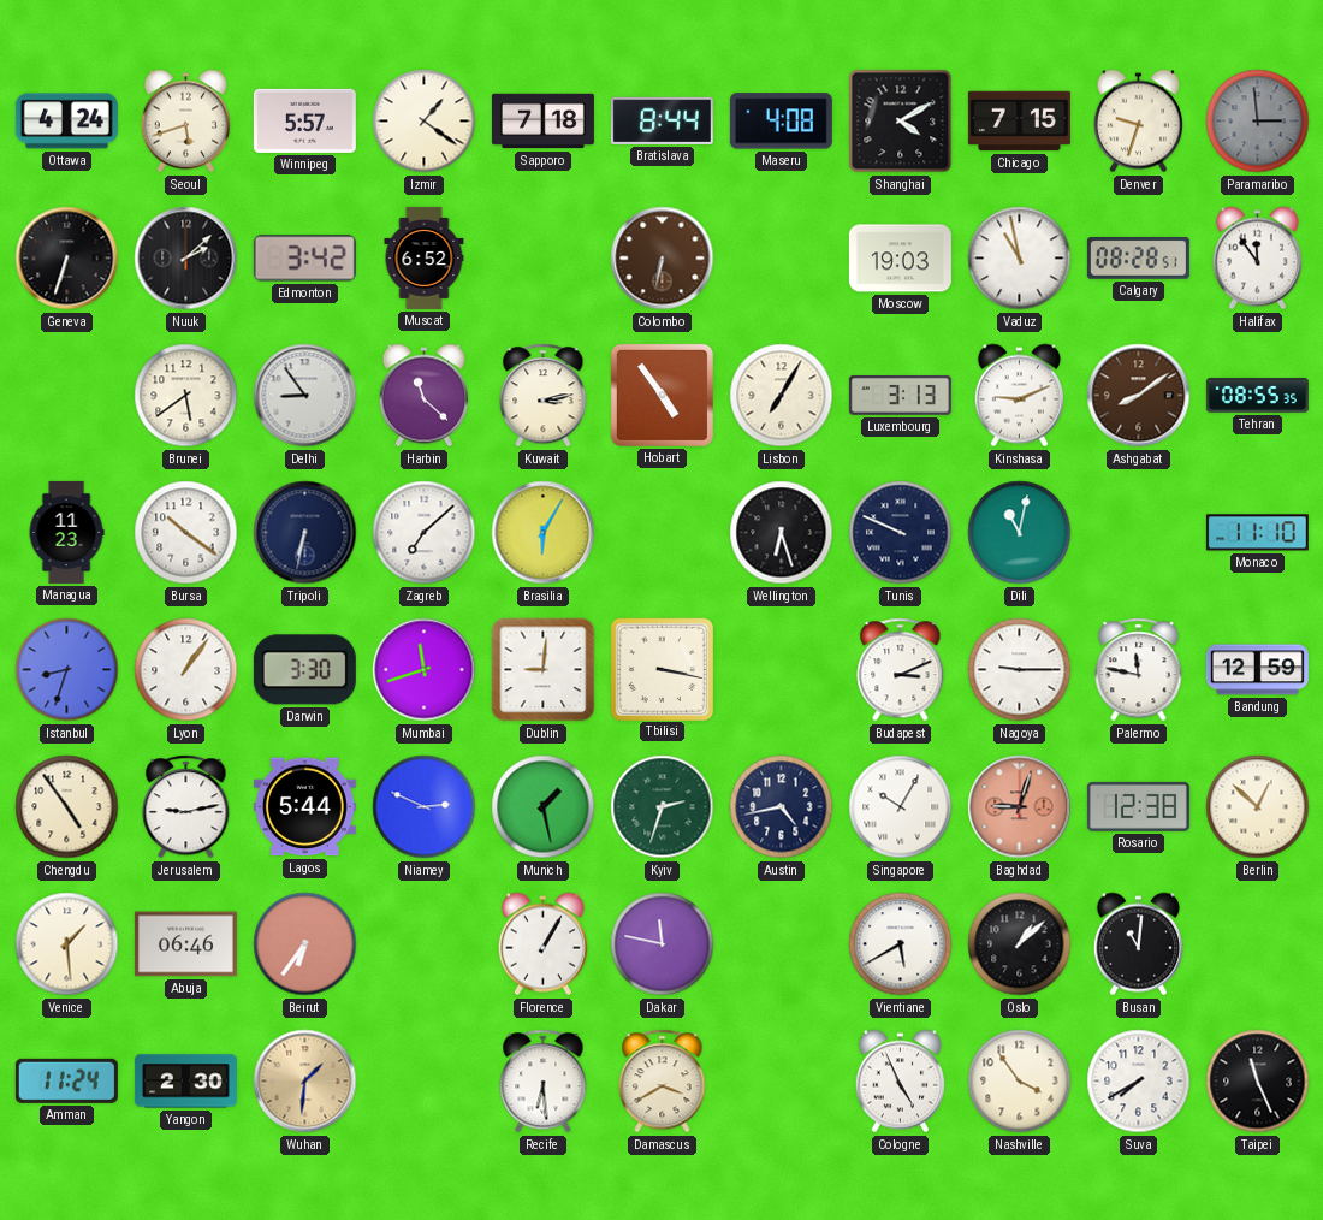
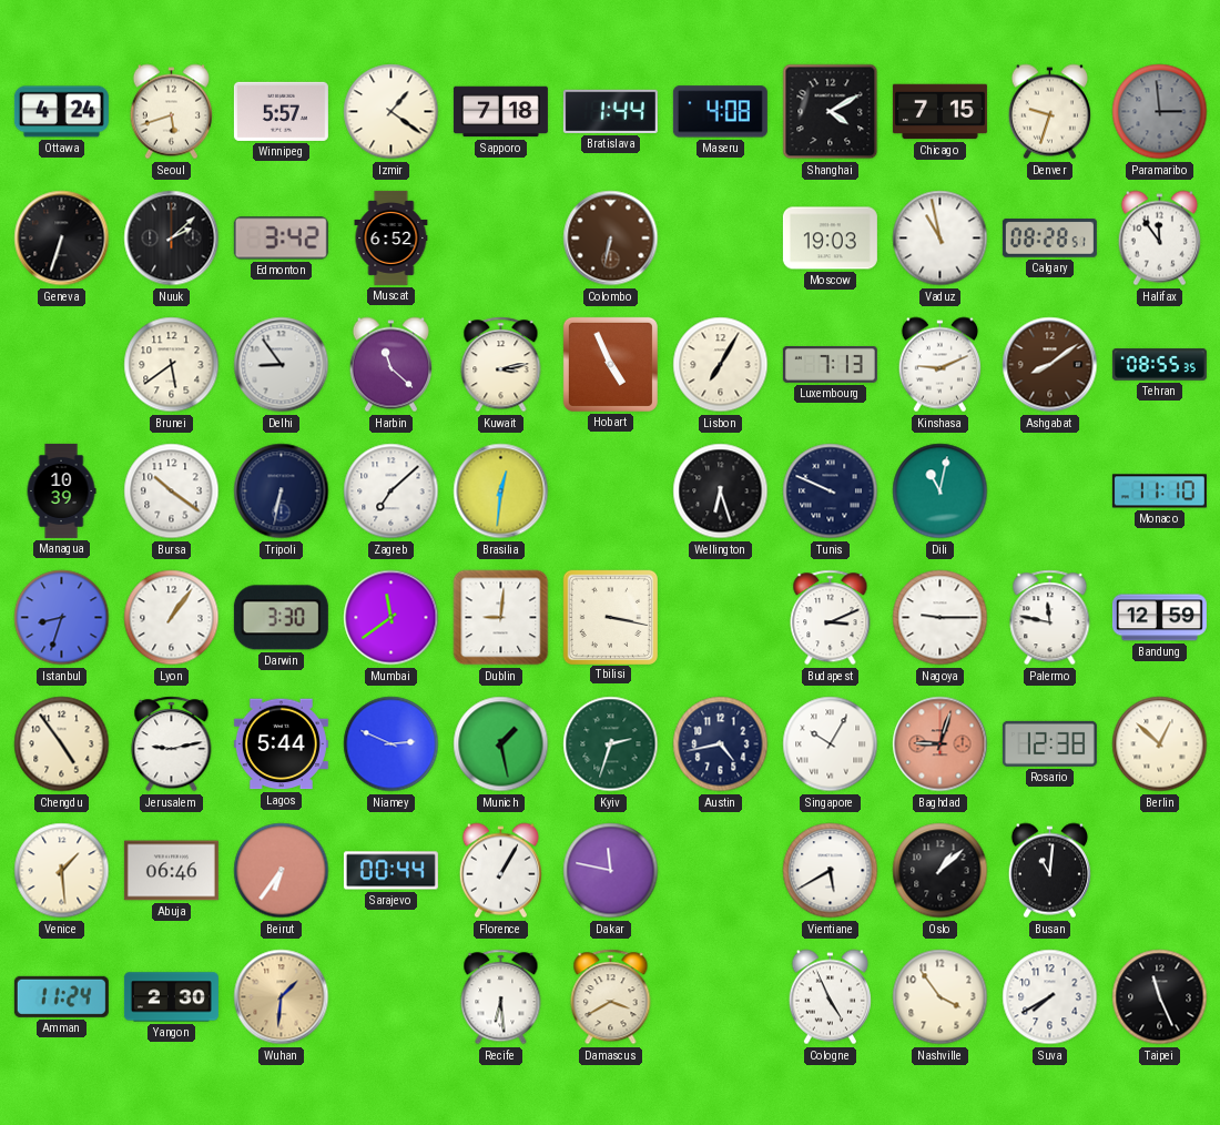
Bratislava: 8:44 -> 1:44
Hobart: 4:54 -> 4:56
Luxembourg: 3:13 -> 7:13
Managua: 11:23 -> 10:39
Brasilia: 6:05 -> 12:31
Mumbai: 11:42 -> 11:39
Sarajevo: none -> 00:44
